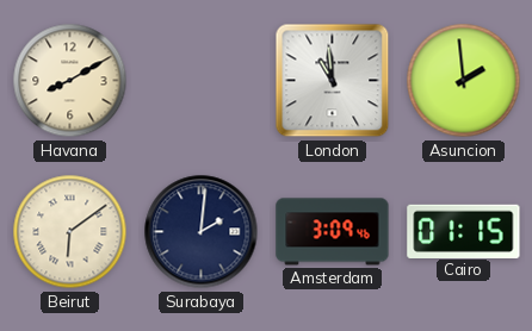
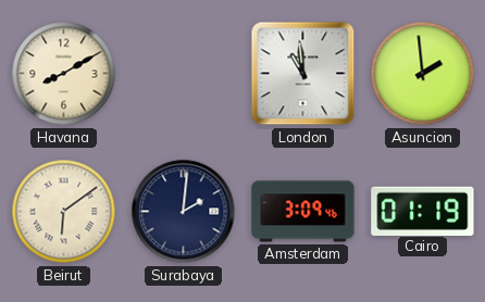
Cairo: 01:15 -> 01:19
